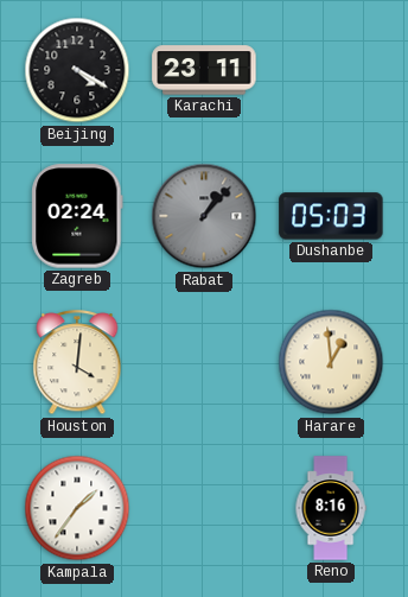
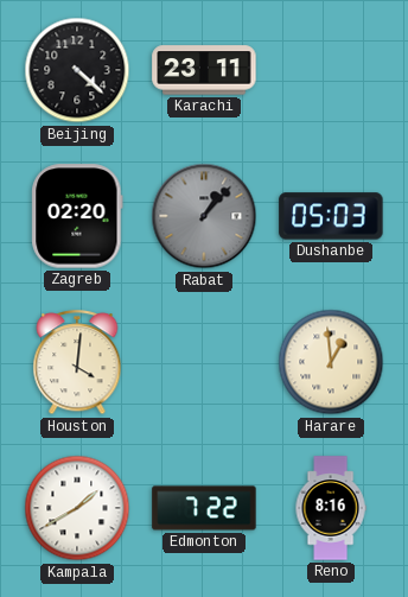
Beijing: 4:20 -> 4:22
Zagreb: 02:24 -> 02:20
Kampala: 1:36 -> 1:40
Edmonton: none -> 7:22
